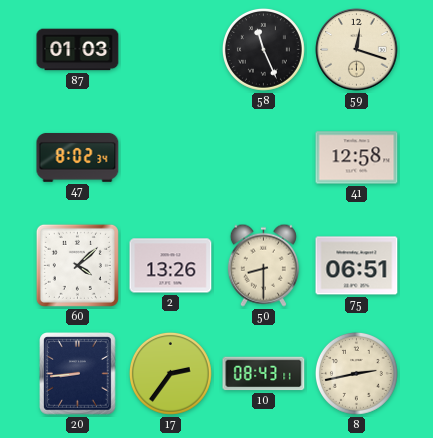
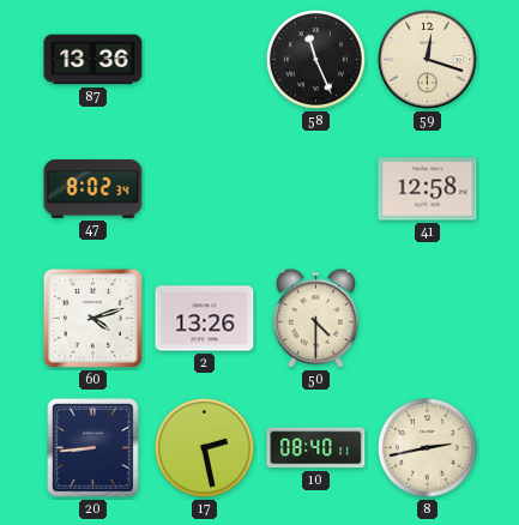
87: 01:03 -> 13:36
60: 4:08 -> 4:12
50: 8:30 -> 4:30
75: 06:51 -> none
17: 2:36 -> 2:28
10: 08:43 -> 08:40
